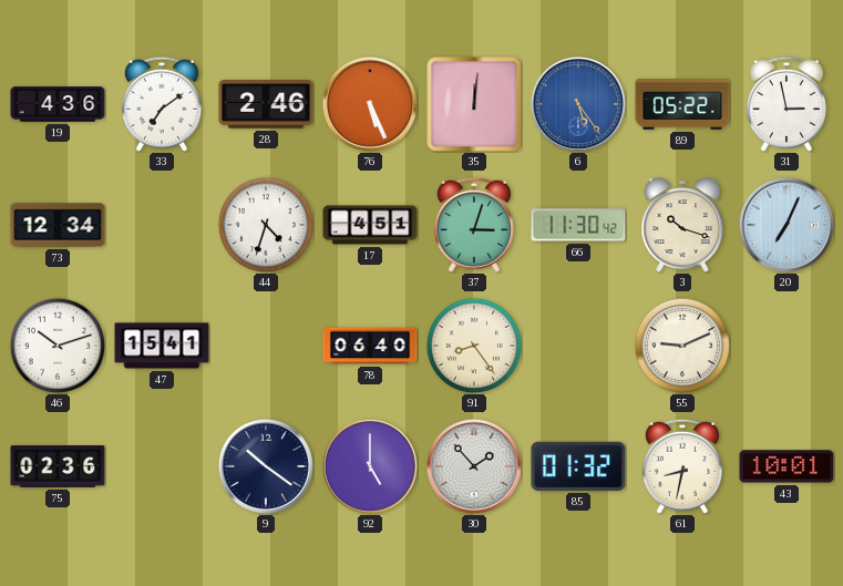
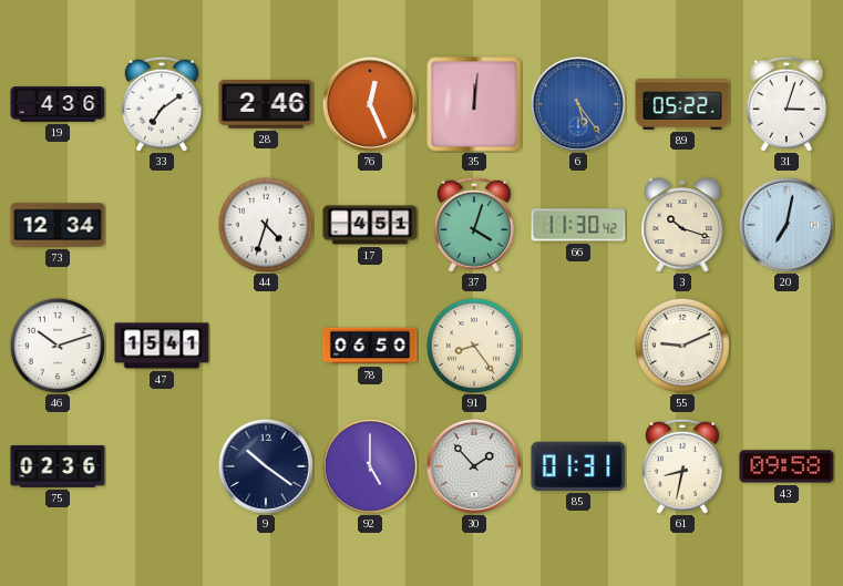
76: 5:26 -> 12:26
31: 2:58 -> 3:03
37: 3:03 -> 4:03
20: 7:04 -> 7:02
78: 06:40 -> 06:50
85: 01:32 -> 01:31
43: 10:01 -> 09:58
